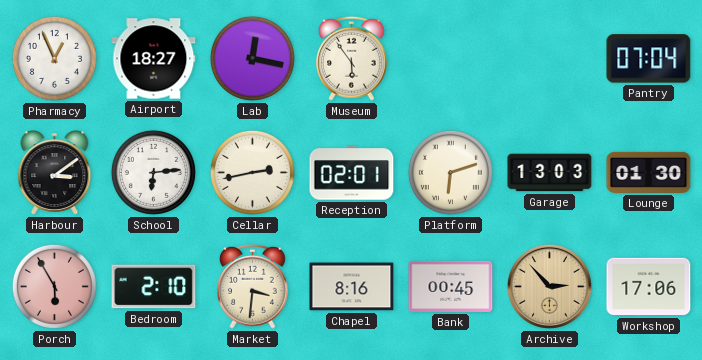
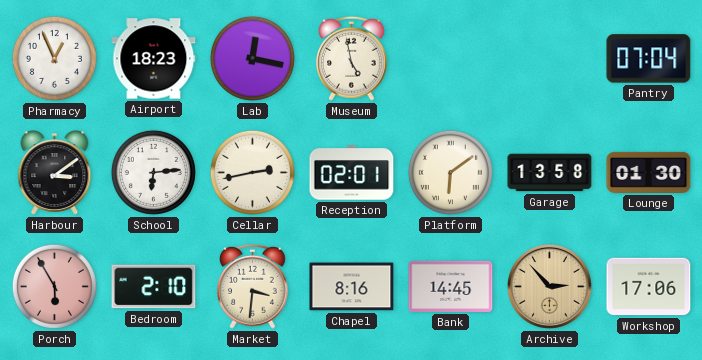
Airport: 18:27 -> 18:23
Museum: 5:54 -> 4:58
Platform: 6:12 -> 6:09
Garage: 13:03 -> 13:58
Bank: 00:45 -> 14:45
